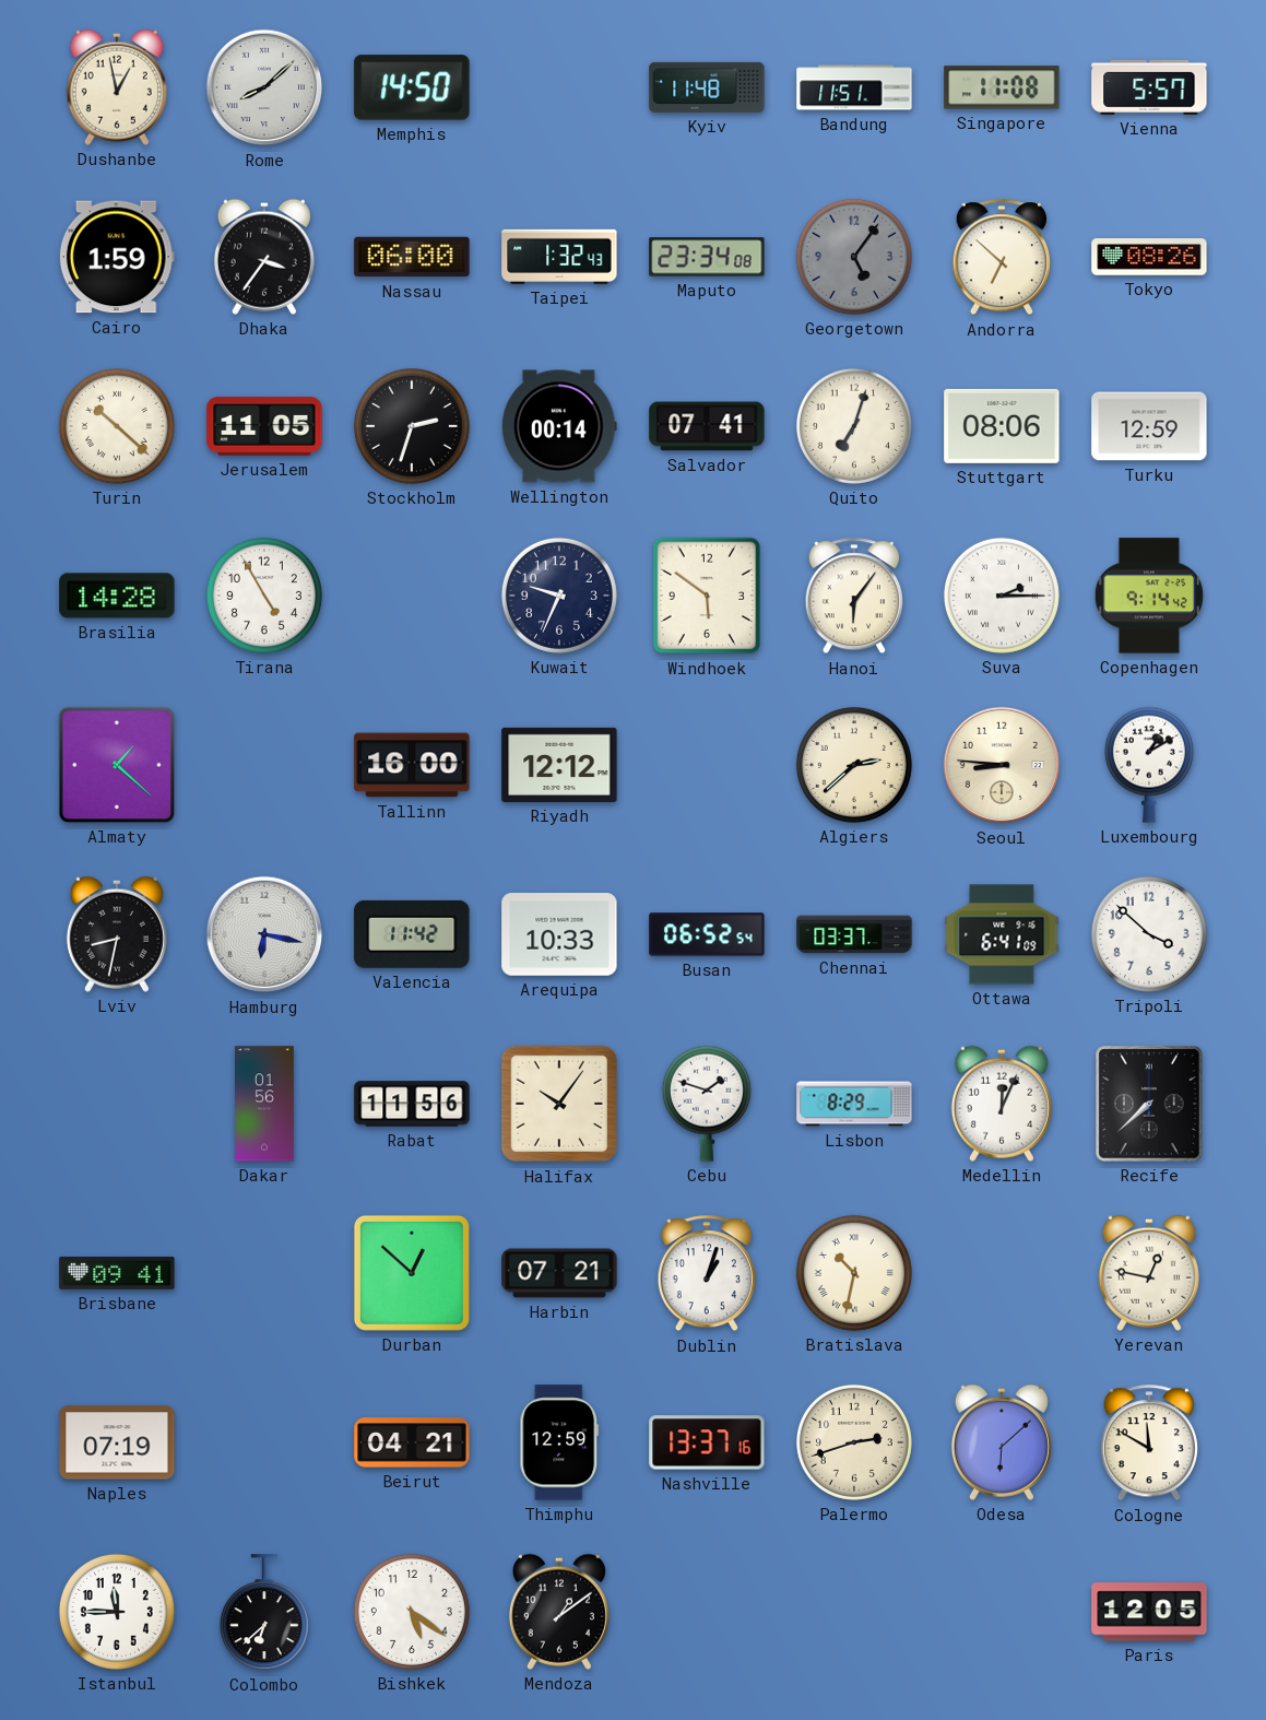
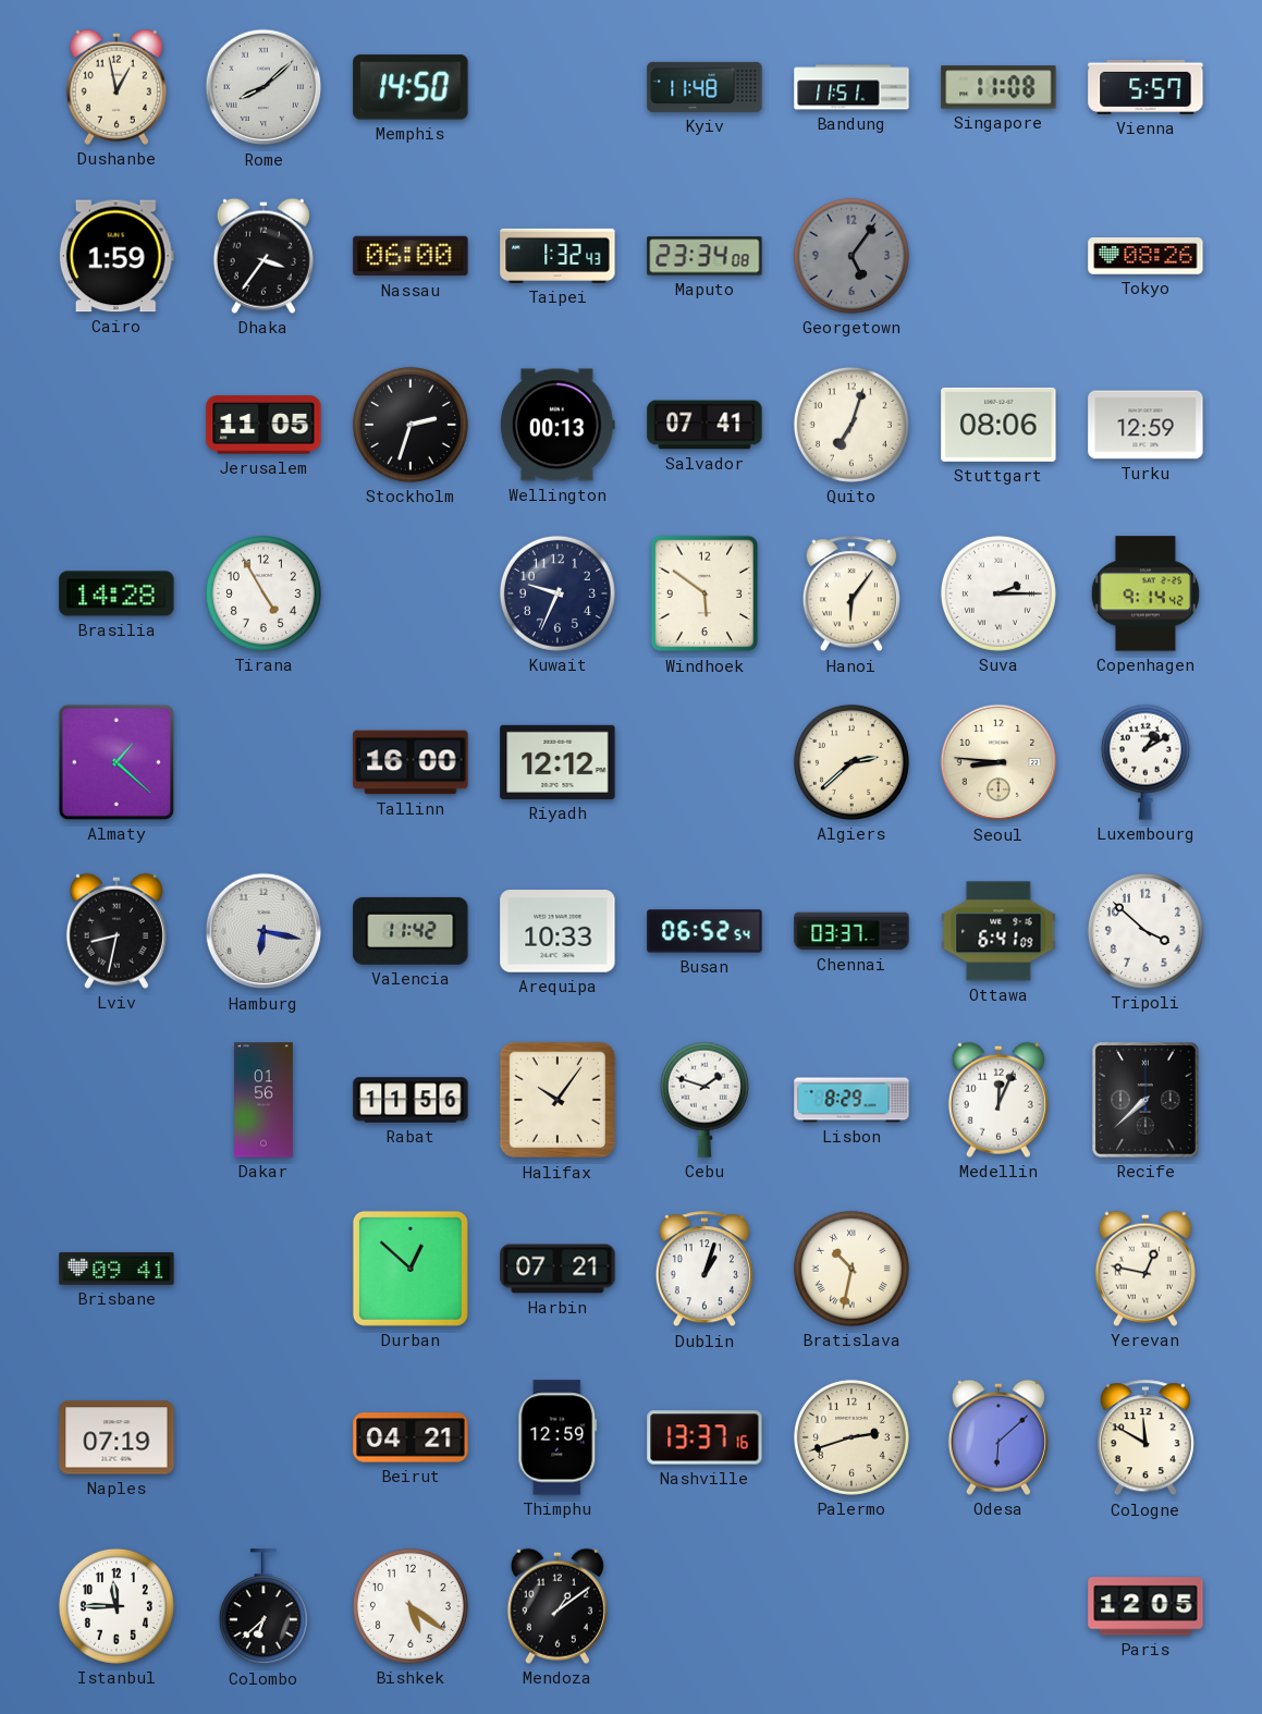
Andorra: 6:52 -> none
Turin: 10:22 -> none
Wellington: 00:14 -> 00:13
